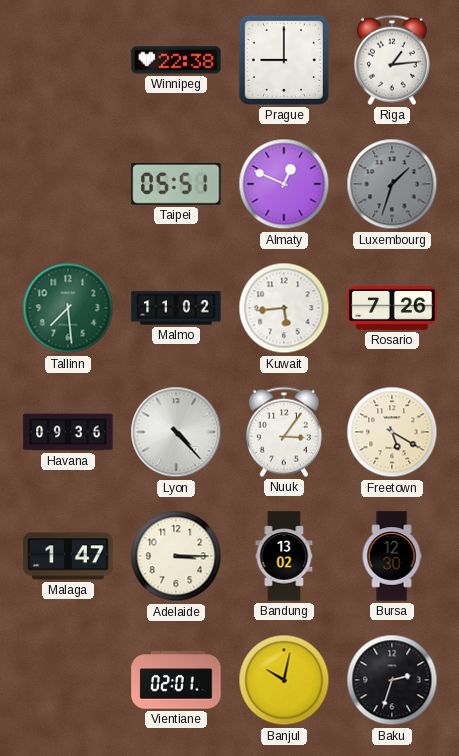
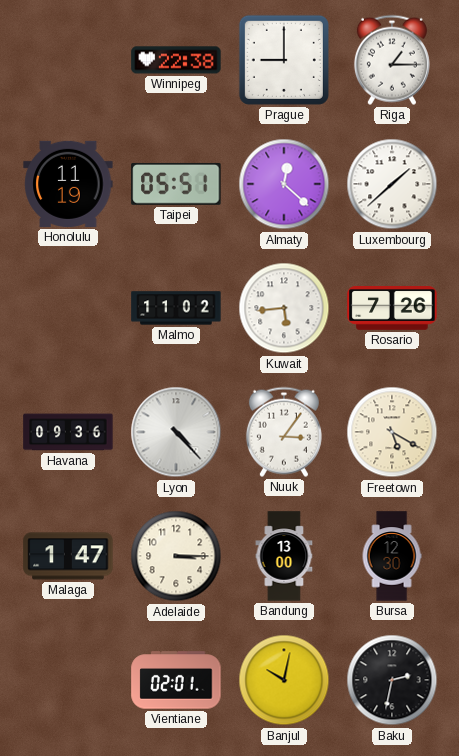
Riga: 1:14 -> 1:15
Honolulu: none -> 11:19
Almaty: 12:49 -> 12:22
Luxembourg: 1:33 -> 1:38
Luxembourg dial: grey -> white
Tallinn: 7:29 -> none
Bandung: 13:02 -> 13:00
Baku: 2:33 -> 2:32
